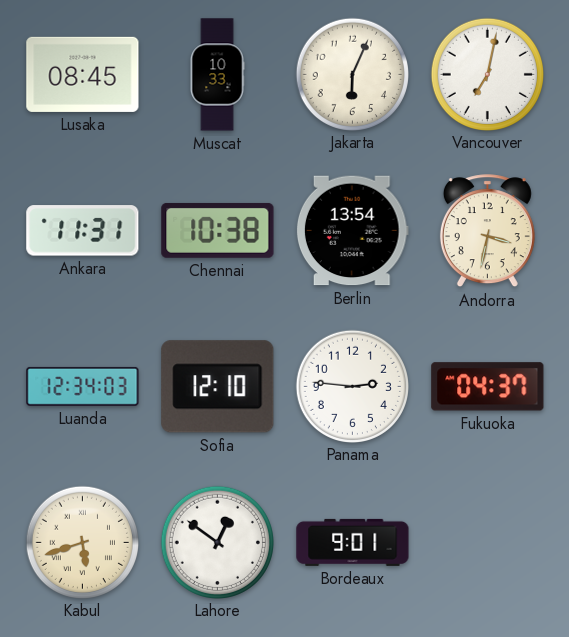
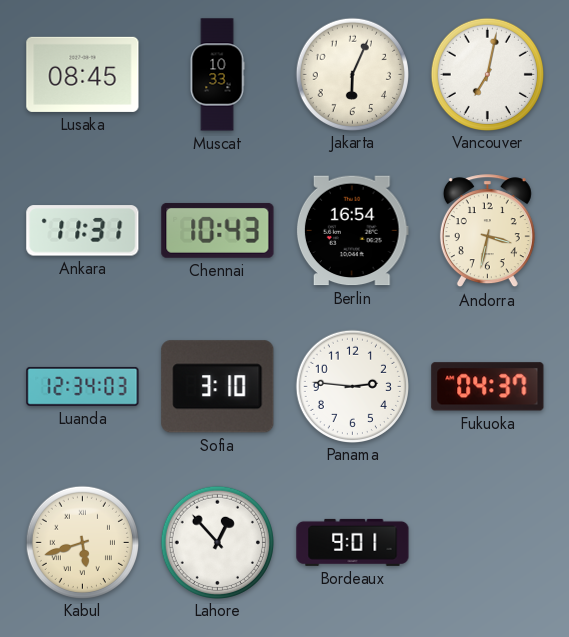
Chennai: 10:38 -> 10:43
Berlin: 13:54 -> 16:54
Sofia: 12:10 -> 3:10
Lahore: 12:51 -> 12:53
